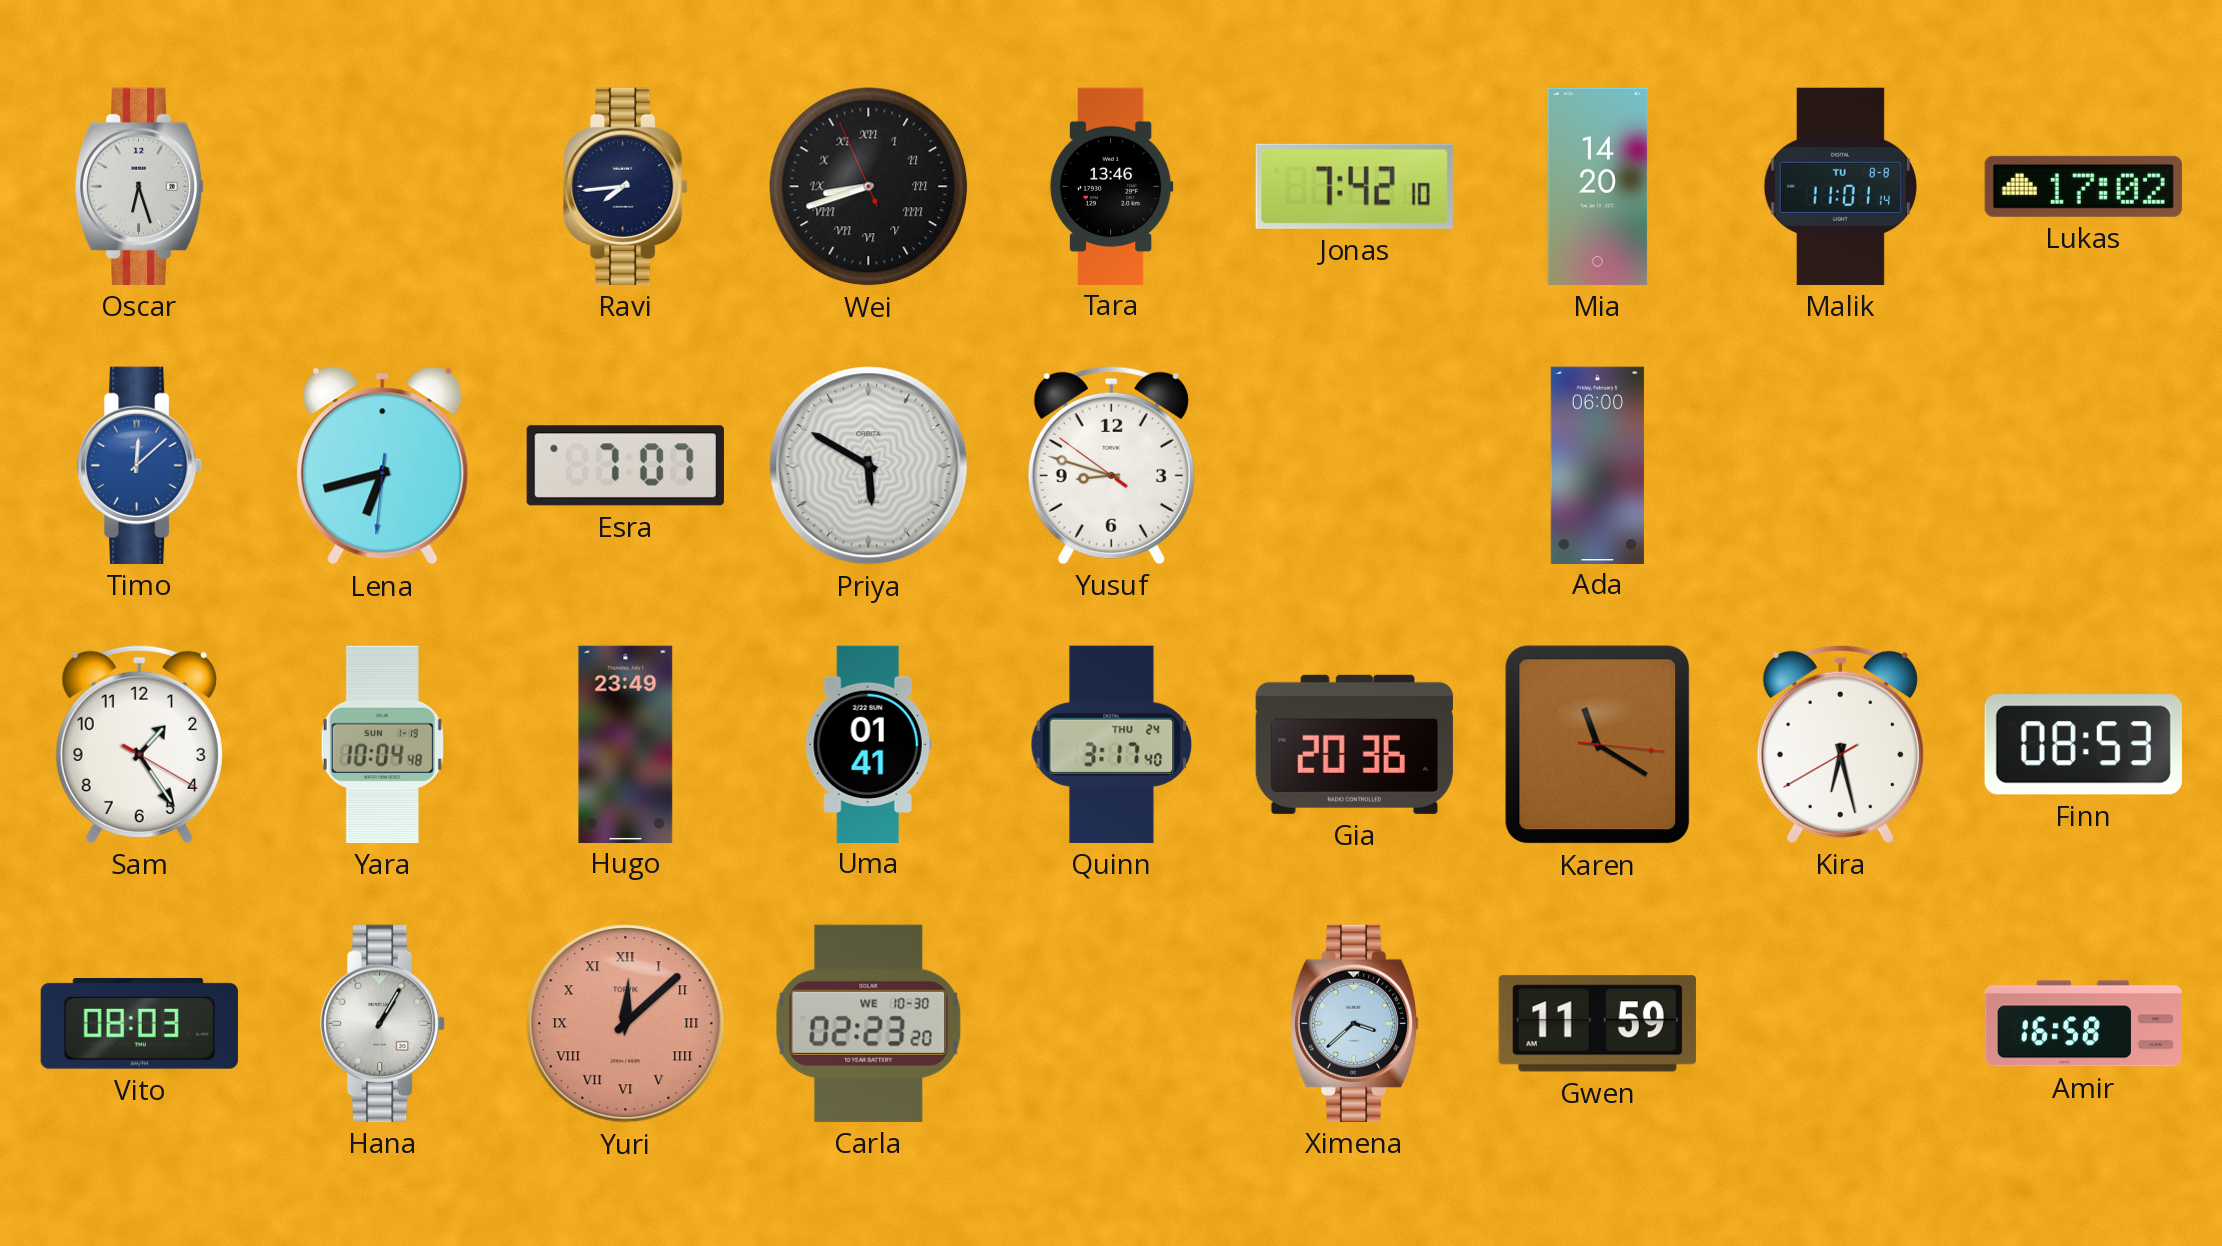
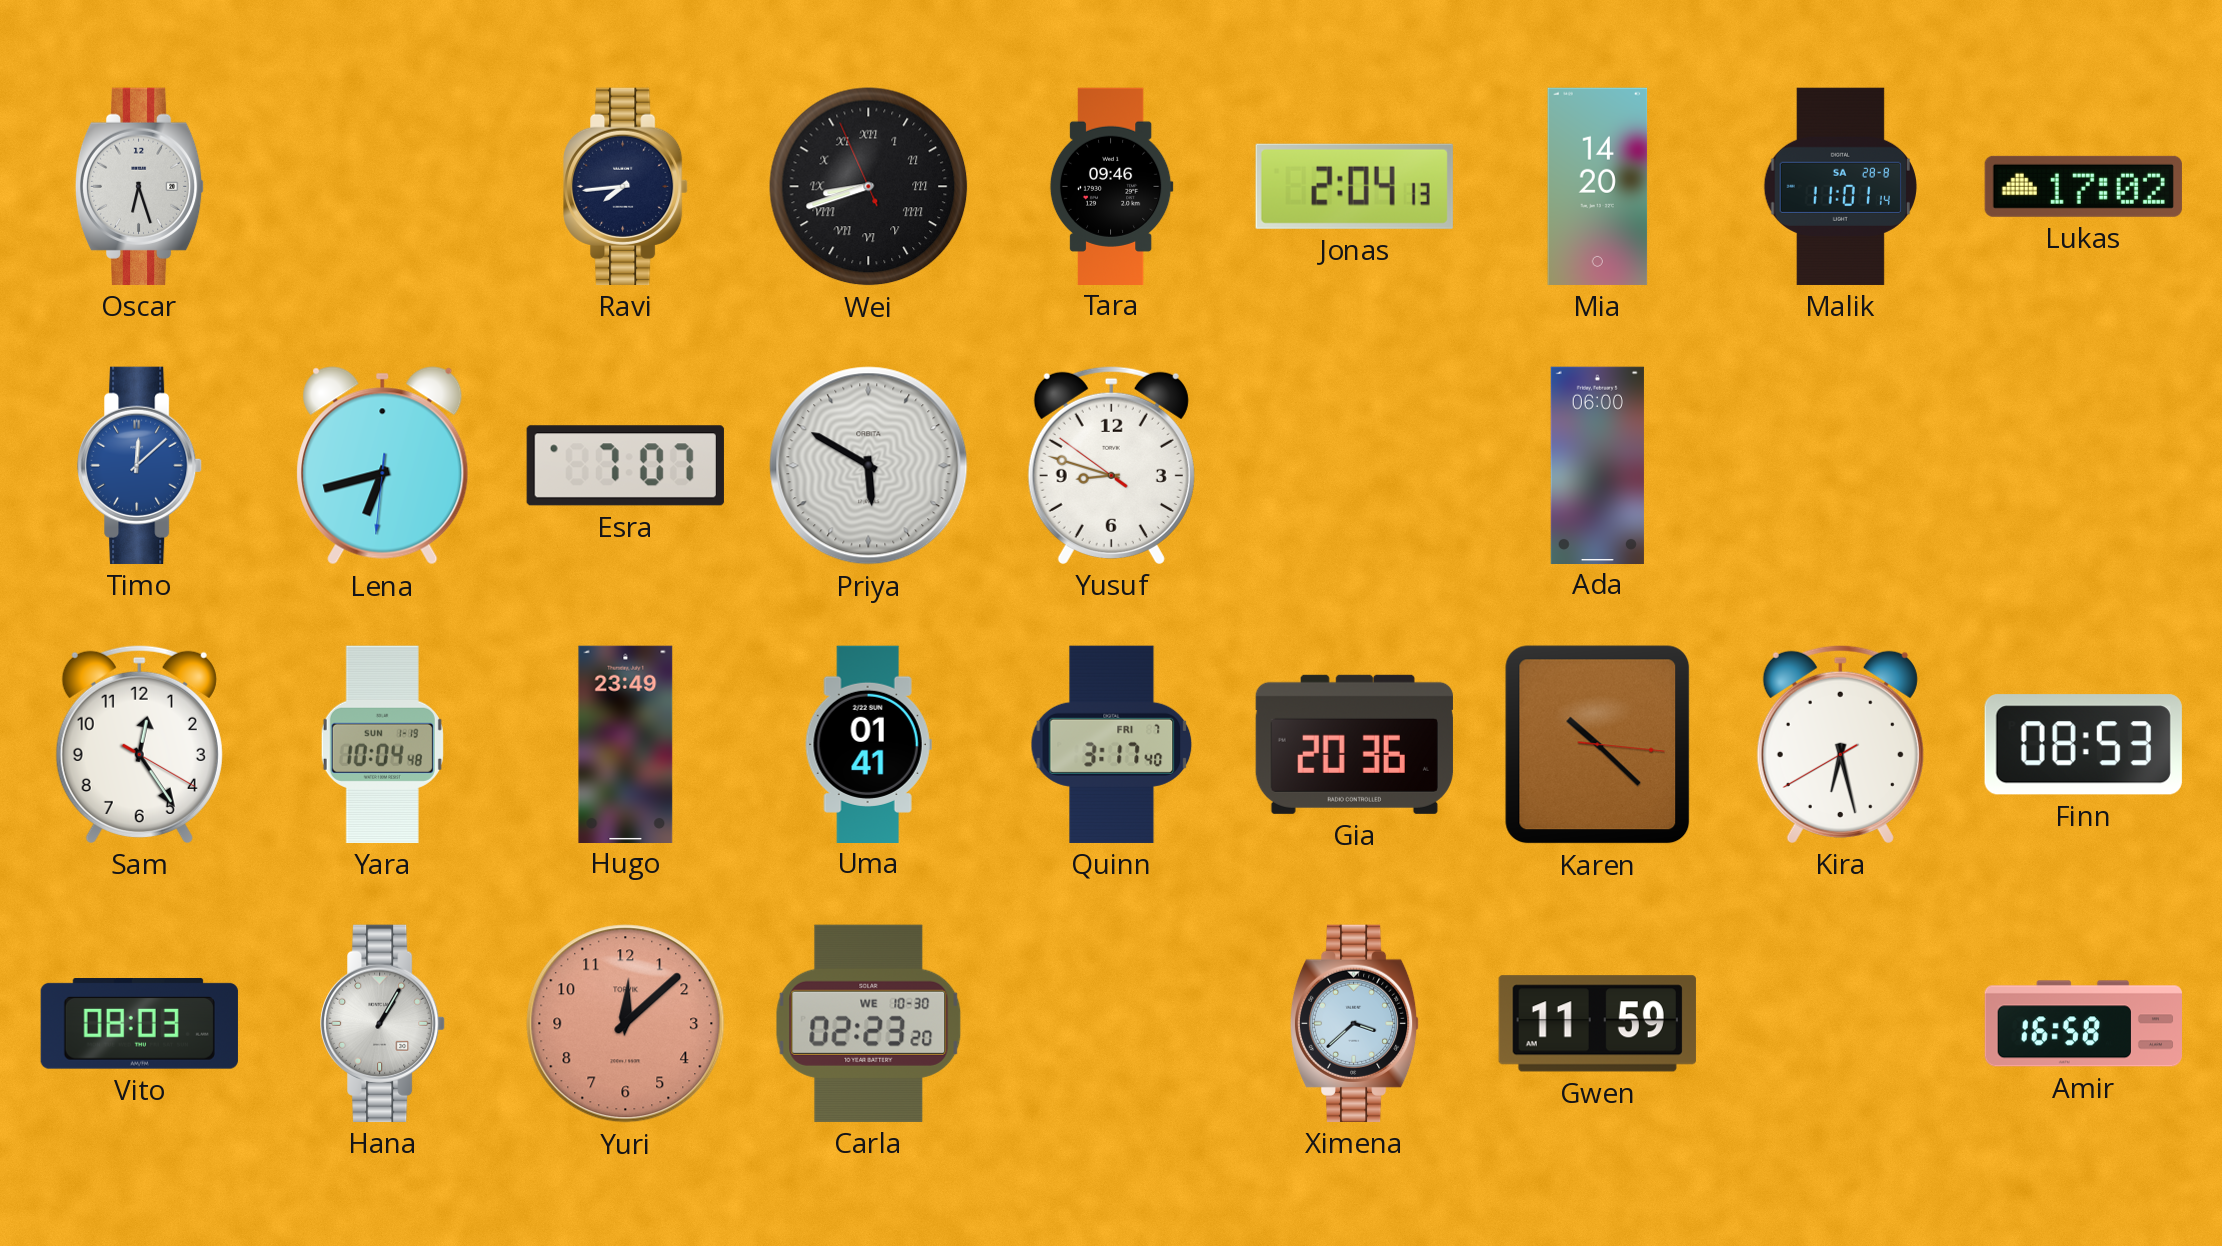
Tara: 13:46 -> 09:46
Jonas: 7:42 -> 2:04
Malik date: TU 8-8 -> SA 28-8
Sam: 1:24 -> 12:24
Quinn date: THU 24 -> FRI 7
Karen: 11:20 -> 10:22
Yuri numerals: Roman -> Arabic
